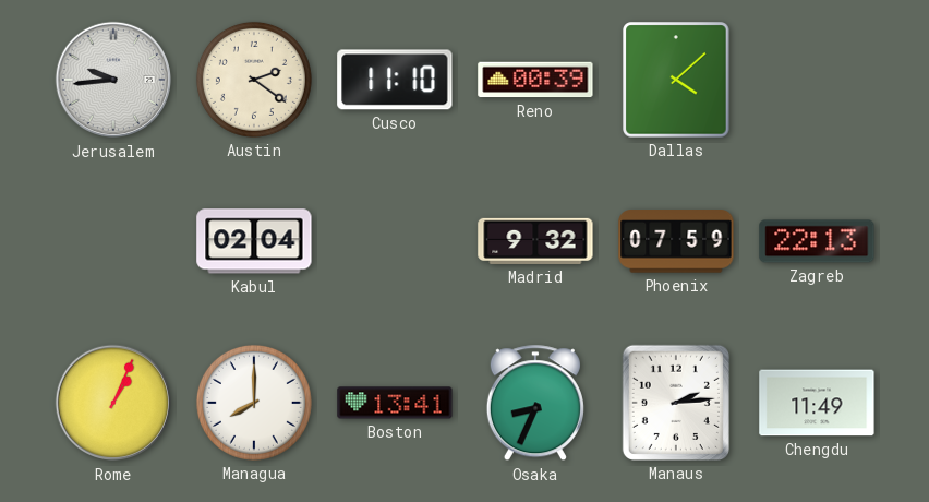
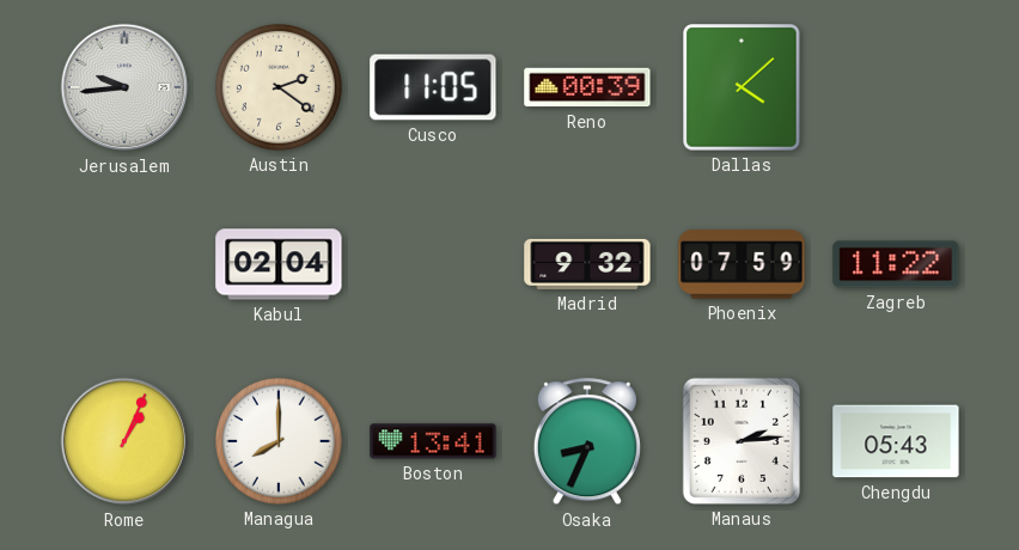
Cusco: 11:10 -> 11:05
Zagreb: 22:13 -> 11:22
Chengdu: 11:49 -> 05:43
